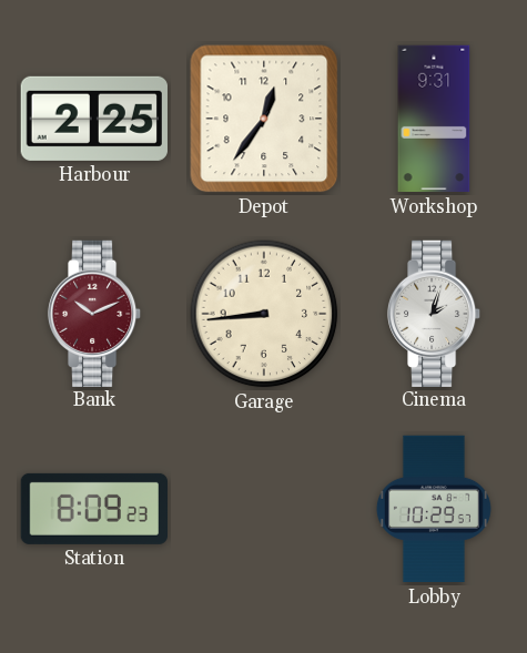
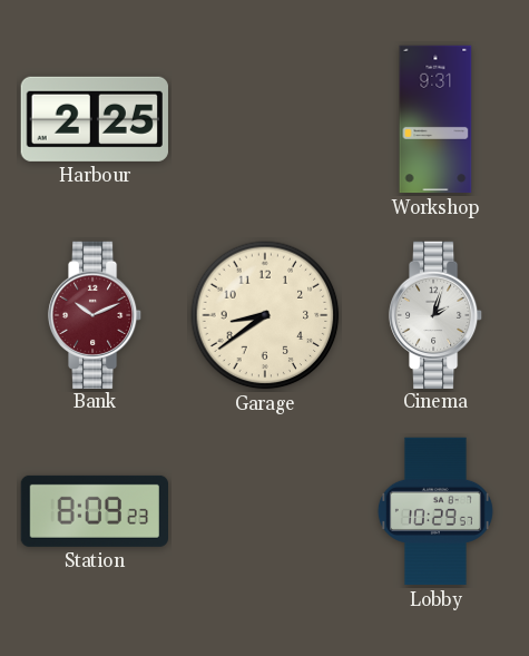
Depot: 12:36 -> none
Garage: 8:44 -> 8:39
